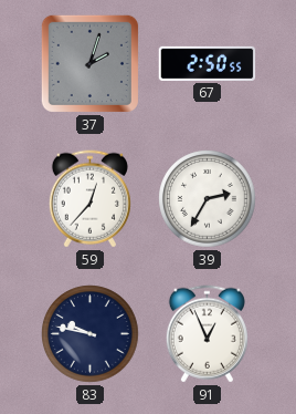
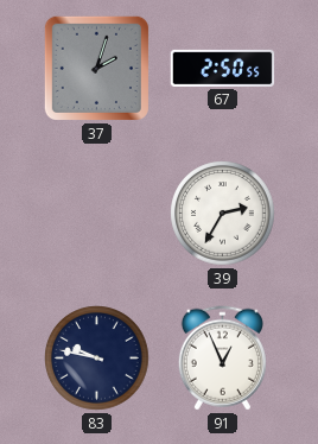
59: 12:37 -> none
